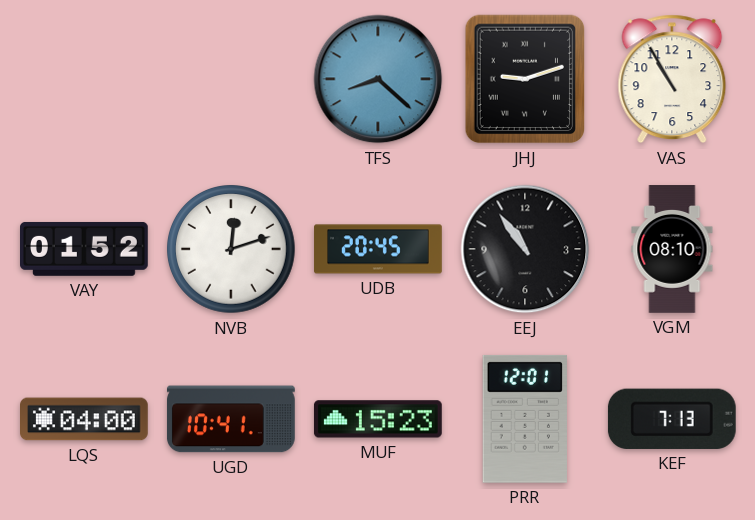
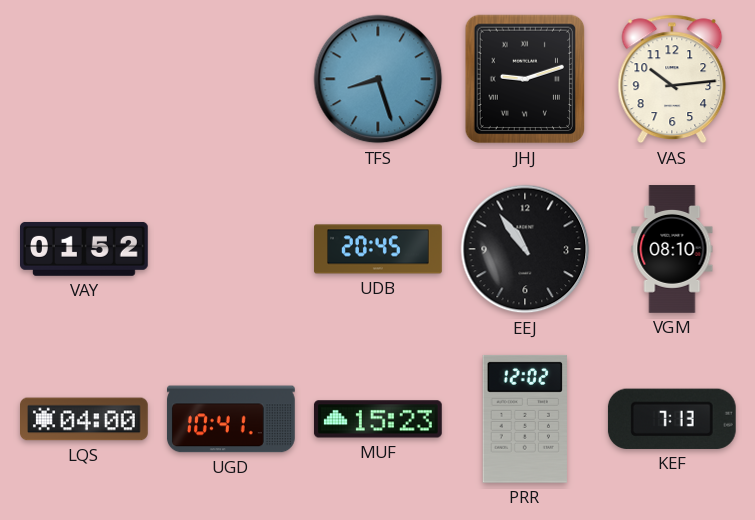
TFS: 8:22 -> 8:27
VAS: 10:55 -> 10:14
NVB: 12:12 -> none
PRR: 12:01 -> 12:02
